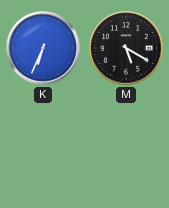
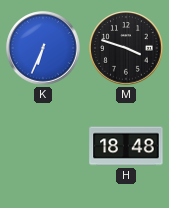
M: 5:20 -> 3:48
H: none -> 18:48
